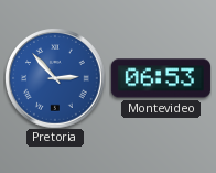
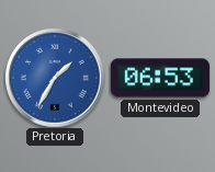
Pretoria: 2:53 -> 1:35
